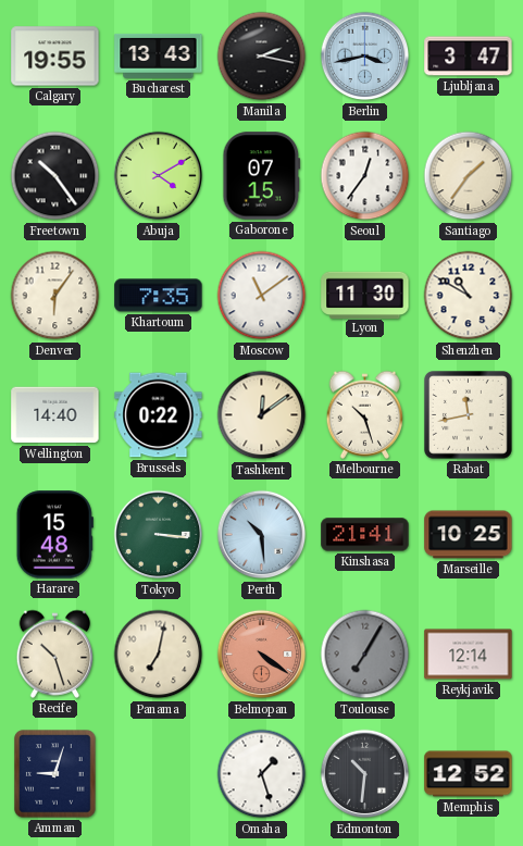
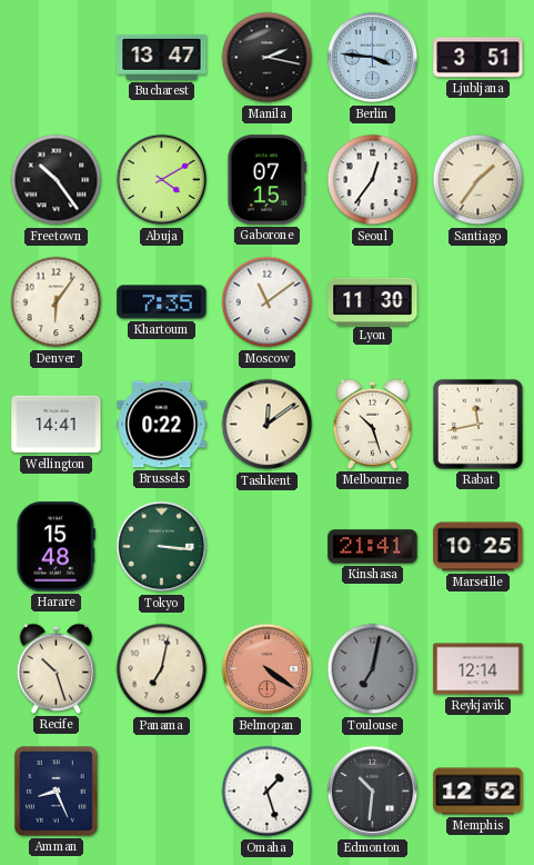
Calgary: 19:55 -> none
Bucharest: 13:43 -> 13:47
Berlin: 3:43 -> 3:46
Ljubljana: 3:47 -> 3:51
Shenzhen: 10:50 -> none
Wellington: 14:40 -> 14:41
Perth: 10:29 -> none
Toulouse: 7:05 -> 7:02
Amman: 9:03 -> 8:26
